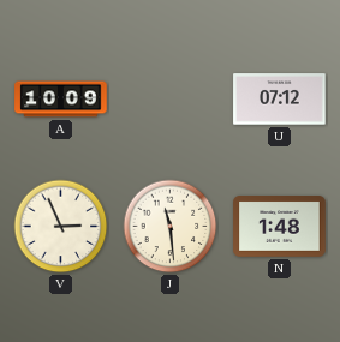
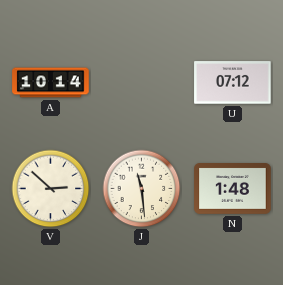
A: 10:09 -> 10:14
V: 2:56 -> 2:52
